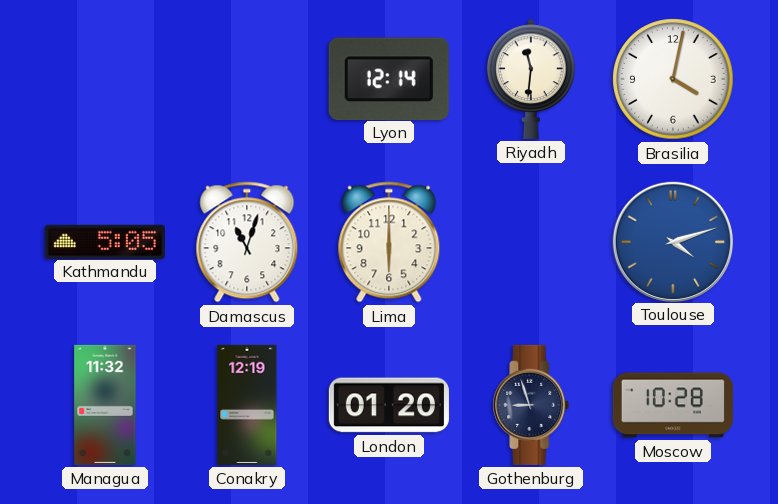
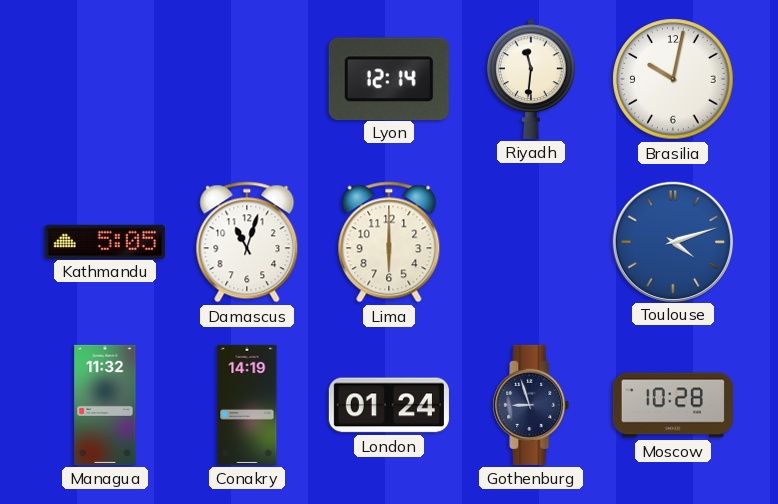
Brasilia: 4:02 -> 10:02
Conakry: 12:19 -> 14:19
London: 01:20 -> 01:24
